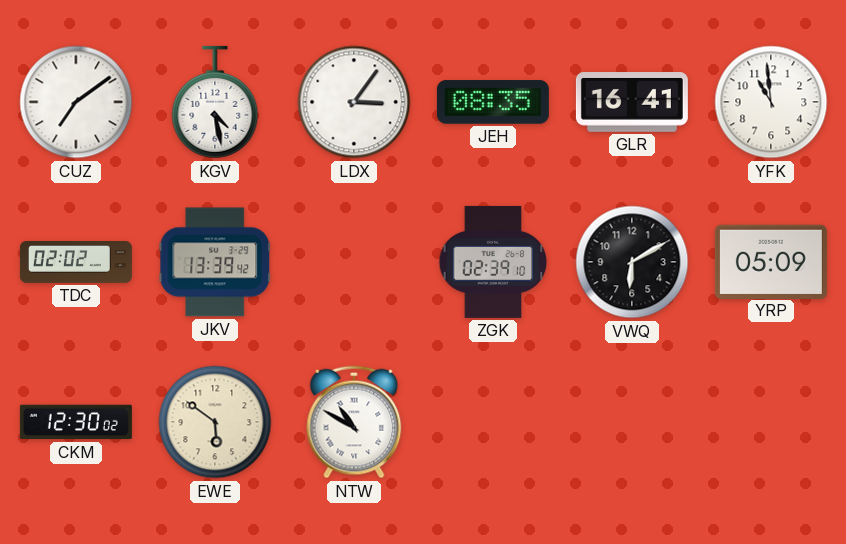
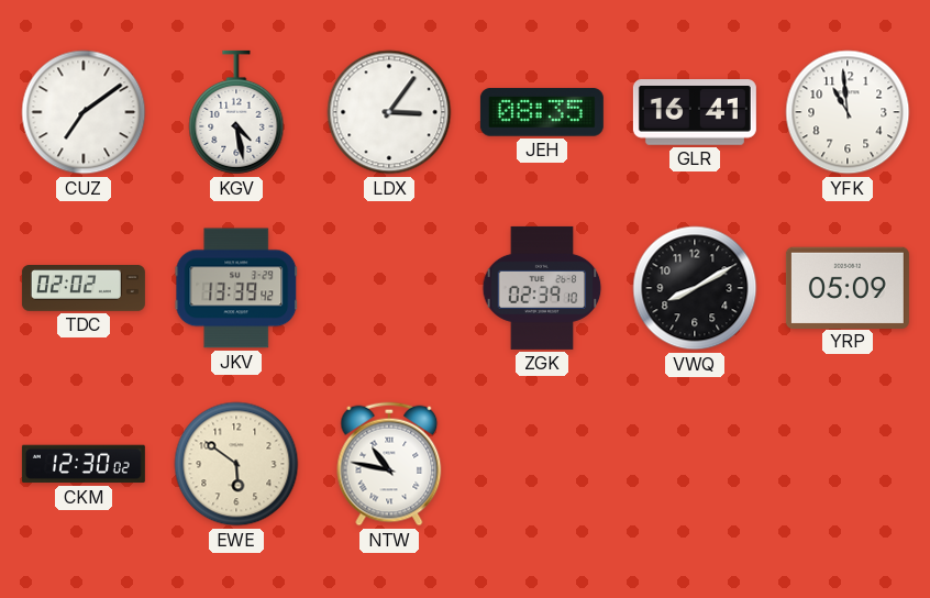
VWQ: 6:10 -> 8:10
NTW: 10:50 -> 10:47
